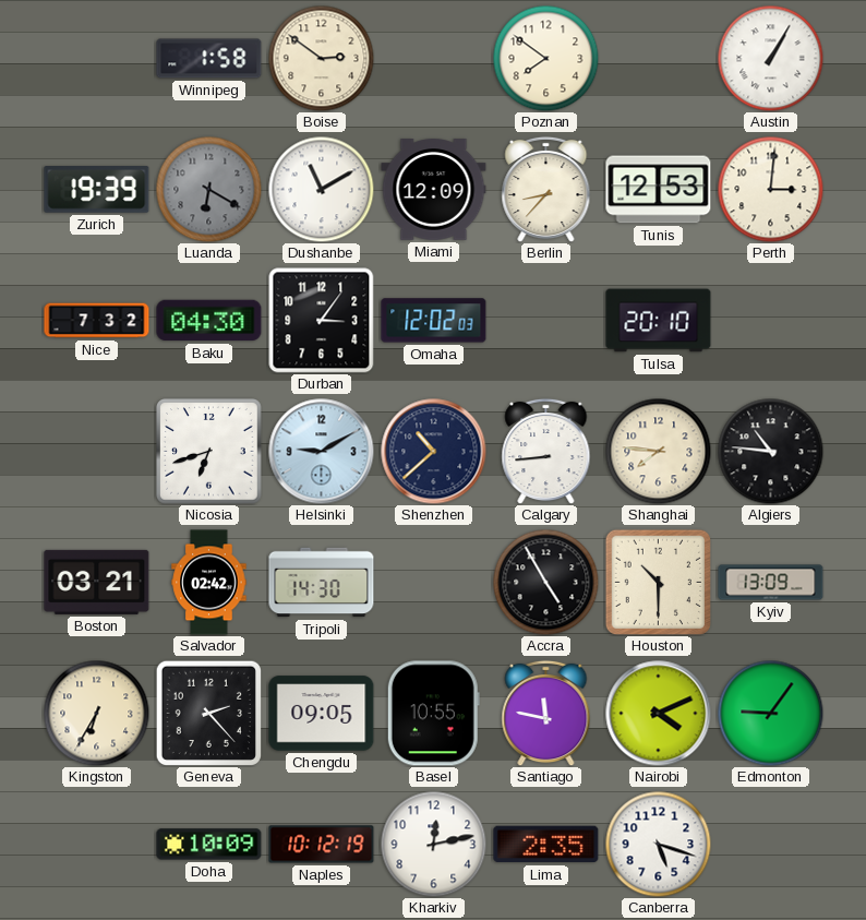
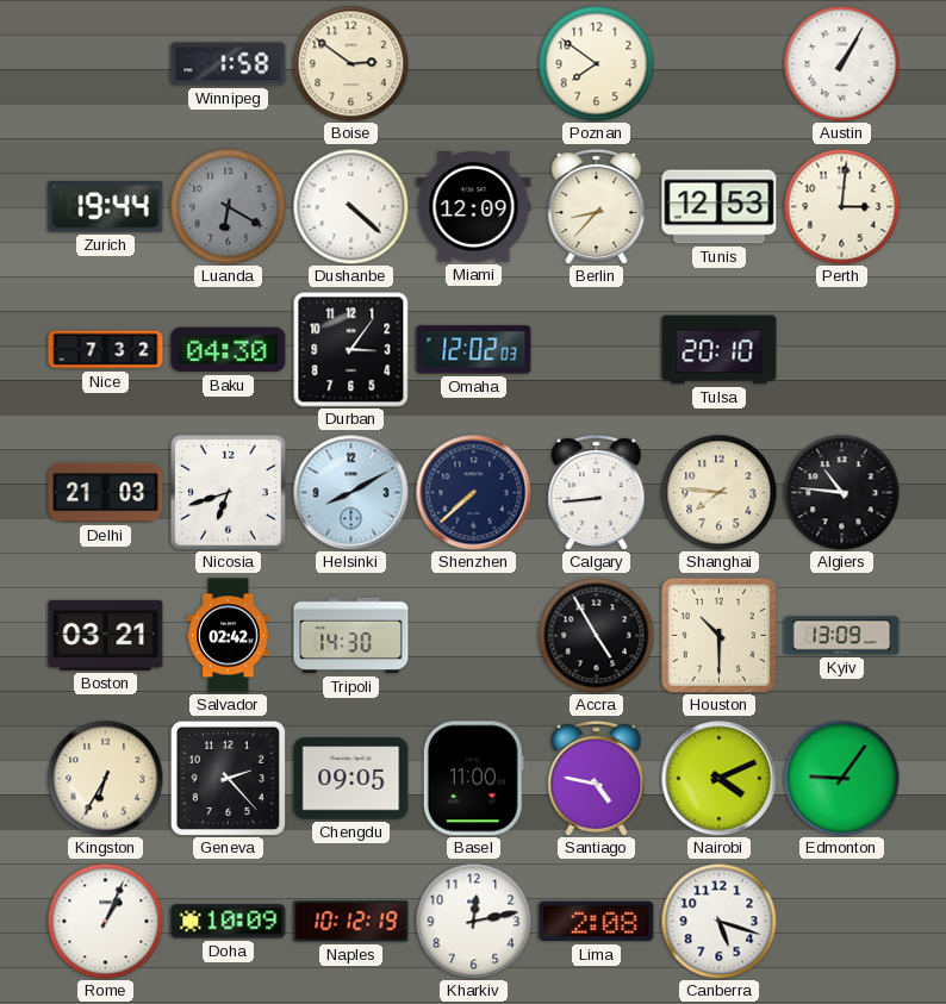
Zurich: 19:39 -> 19:44
Dushanbe: 11:10 -> 4:22
Delhi: none -> 21:03
Helsinki: 9:10 -> 8:10
Shenzhen: 10:38 -> 7:38
Basel: 10:55 -> 11:00
Santiago: 11:47 -> 4:47
Rome: none -> 1:04
Lima: 2:35 -> 2:08
